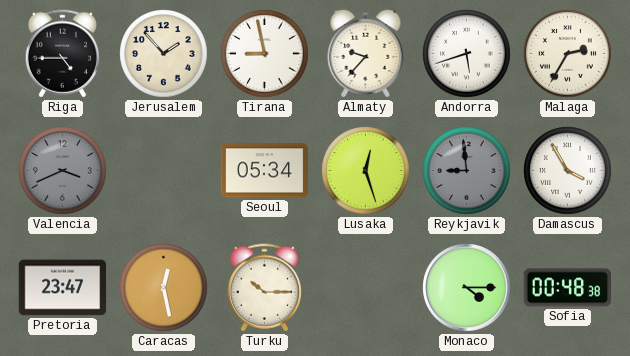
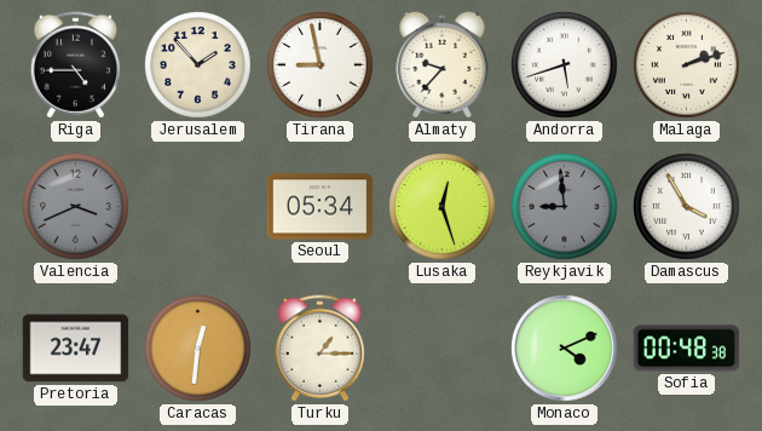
Malaga: 2:35 -> 2:12
Caracas: 12:28 -> 12:31
Turku: 10:15 -> 1:15
Monaco: 4:15 -> 4:11
